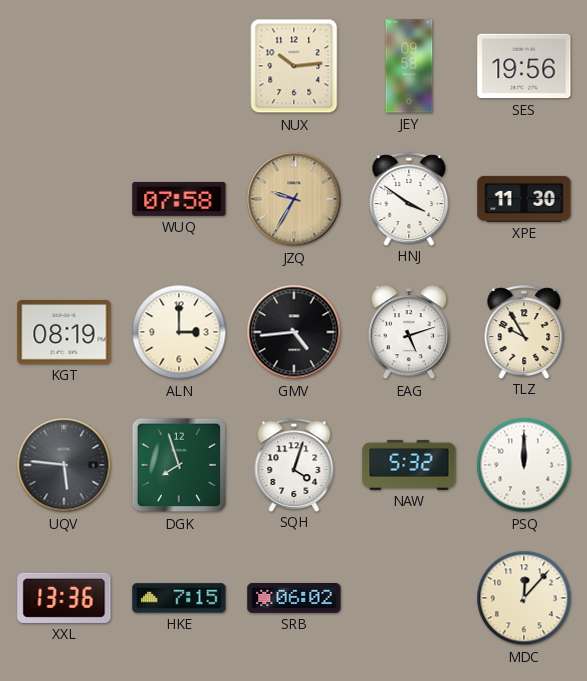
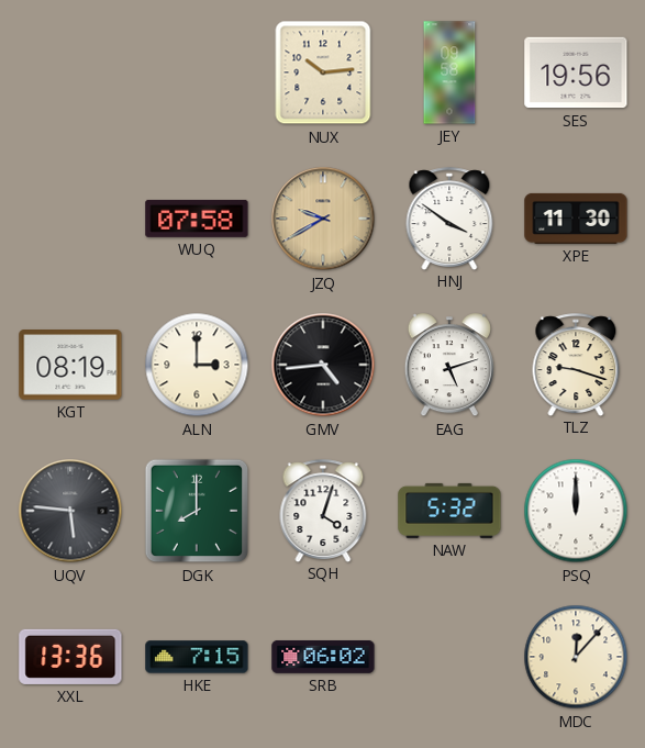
JZQ: 9:35 -> 9:40
TLZ: 9:55 -> 9:18
DGK: 7:57 -> 8:00
